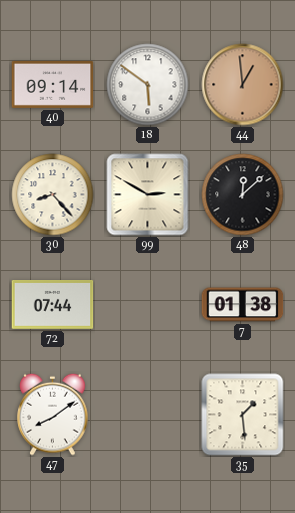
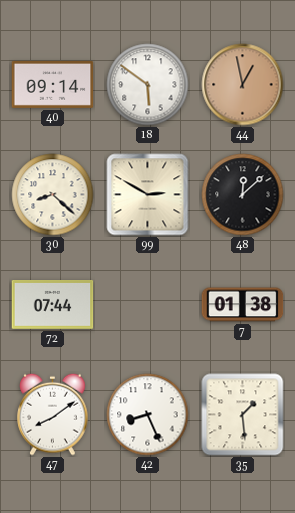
44: 12:59 -> 12:58
30: 8:23 -> 8:22
42: none -> 8:26
